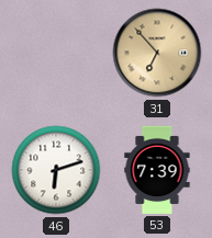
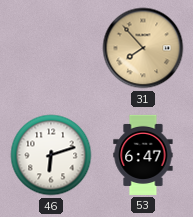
31: 6:53 -> 7:53
53: 7:39 -> 6:47
